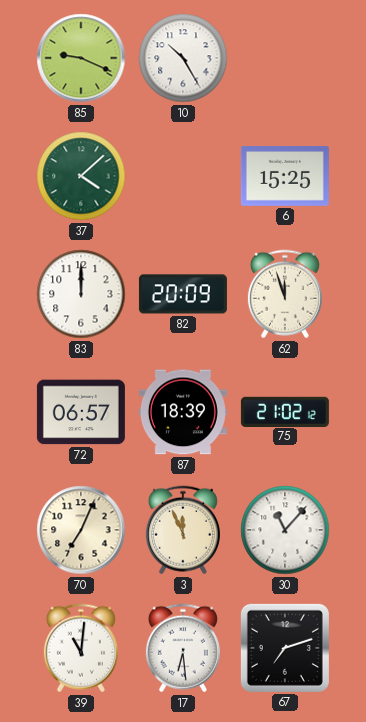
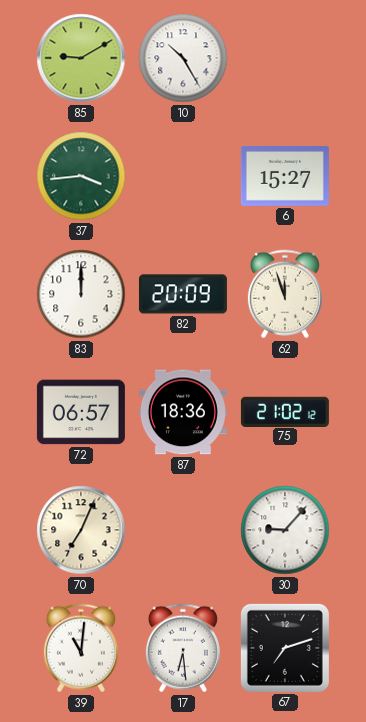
85: 9:19 -> 9:10
37: 4:08 -> 3:44
6: 15:25 -> 15:27
87: 18:39 -> 18:36
3: 11:56 -> none
30: 11:07 -> 9:07
